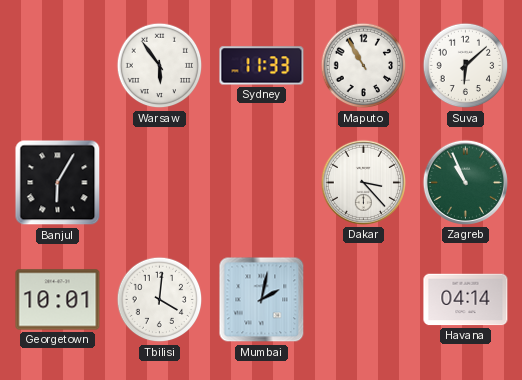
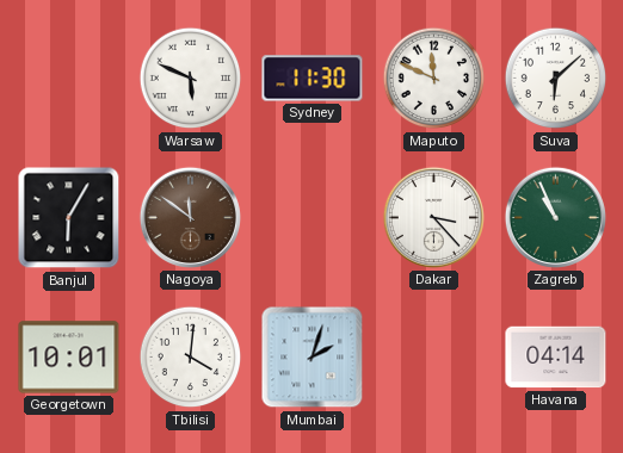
Warsaw: 5:54 -> 5:49
Sydney: 11:33 -> 11:30
Maputo: 10:55 -> 11:49
Nagoya: none -> 11:51
Mumbai: 2:02 -> 2:03
